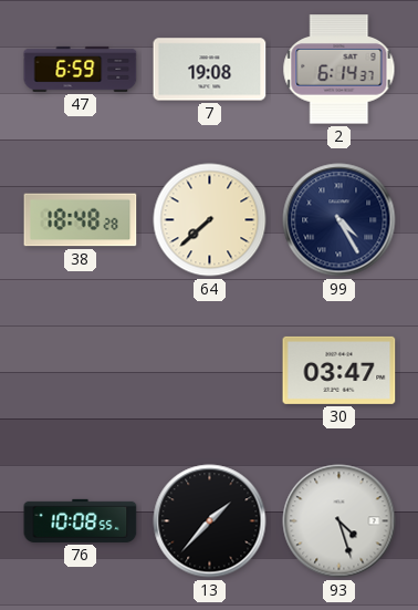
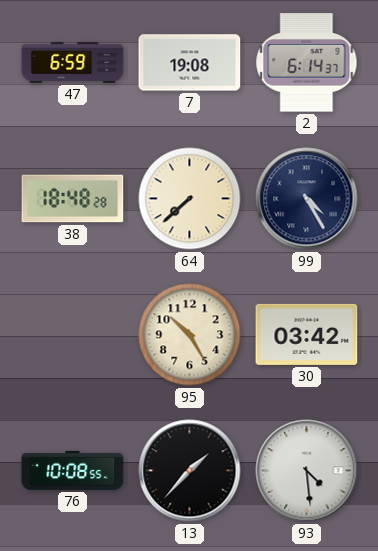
95: none -> 10:25
30: 03:47 -> 03:42
93: 4:27 -> 4:29
